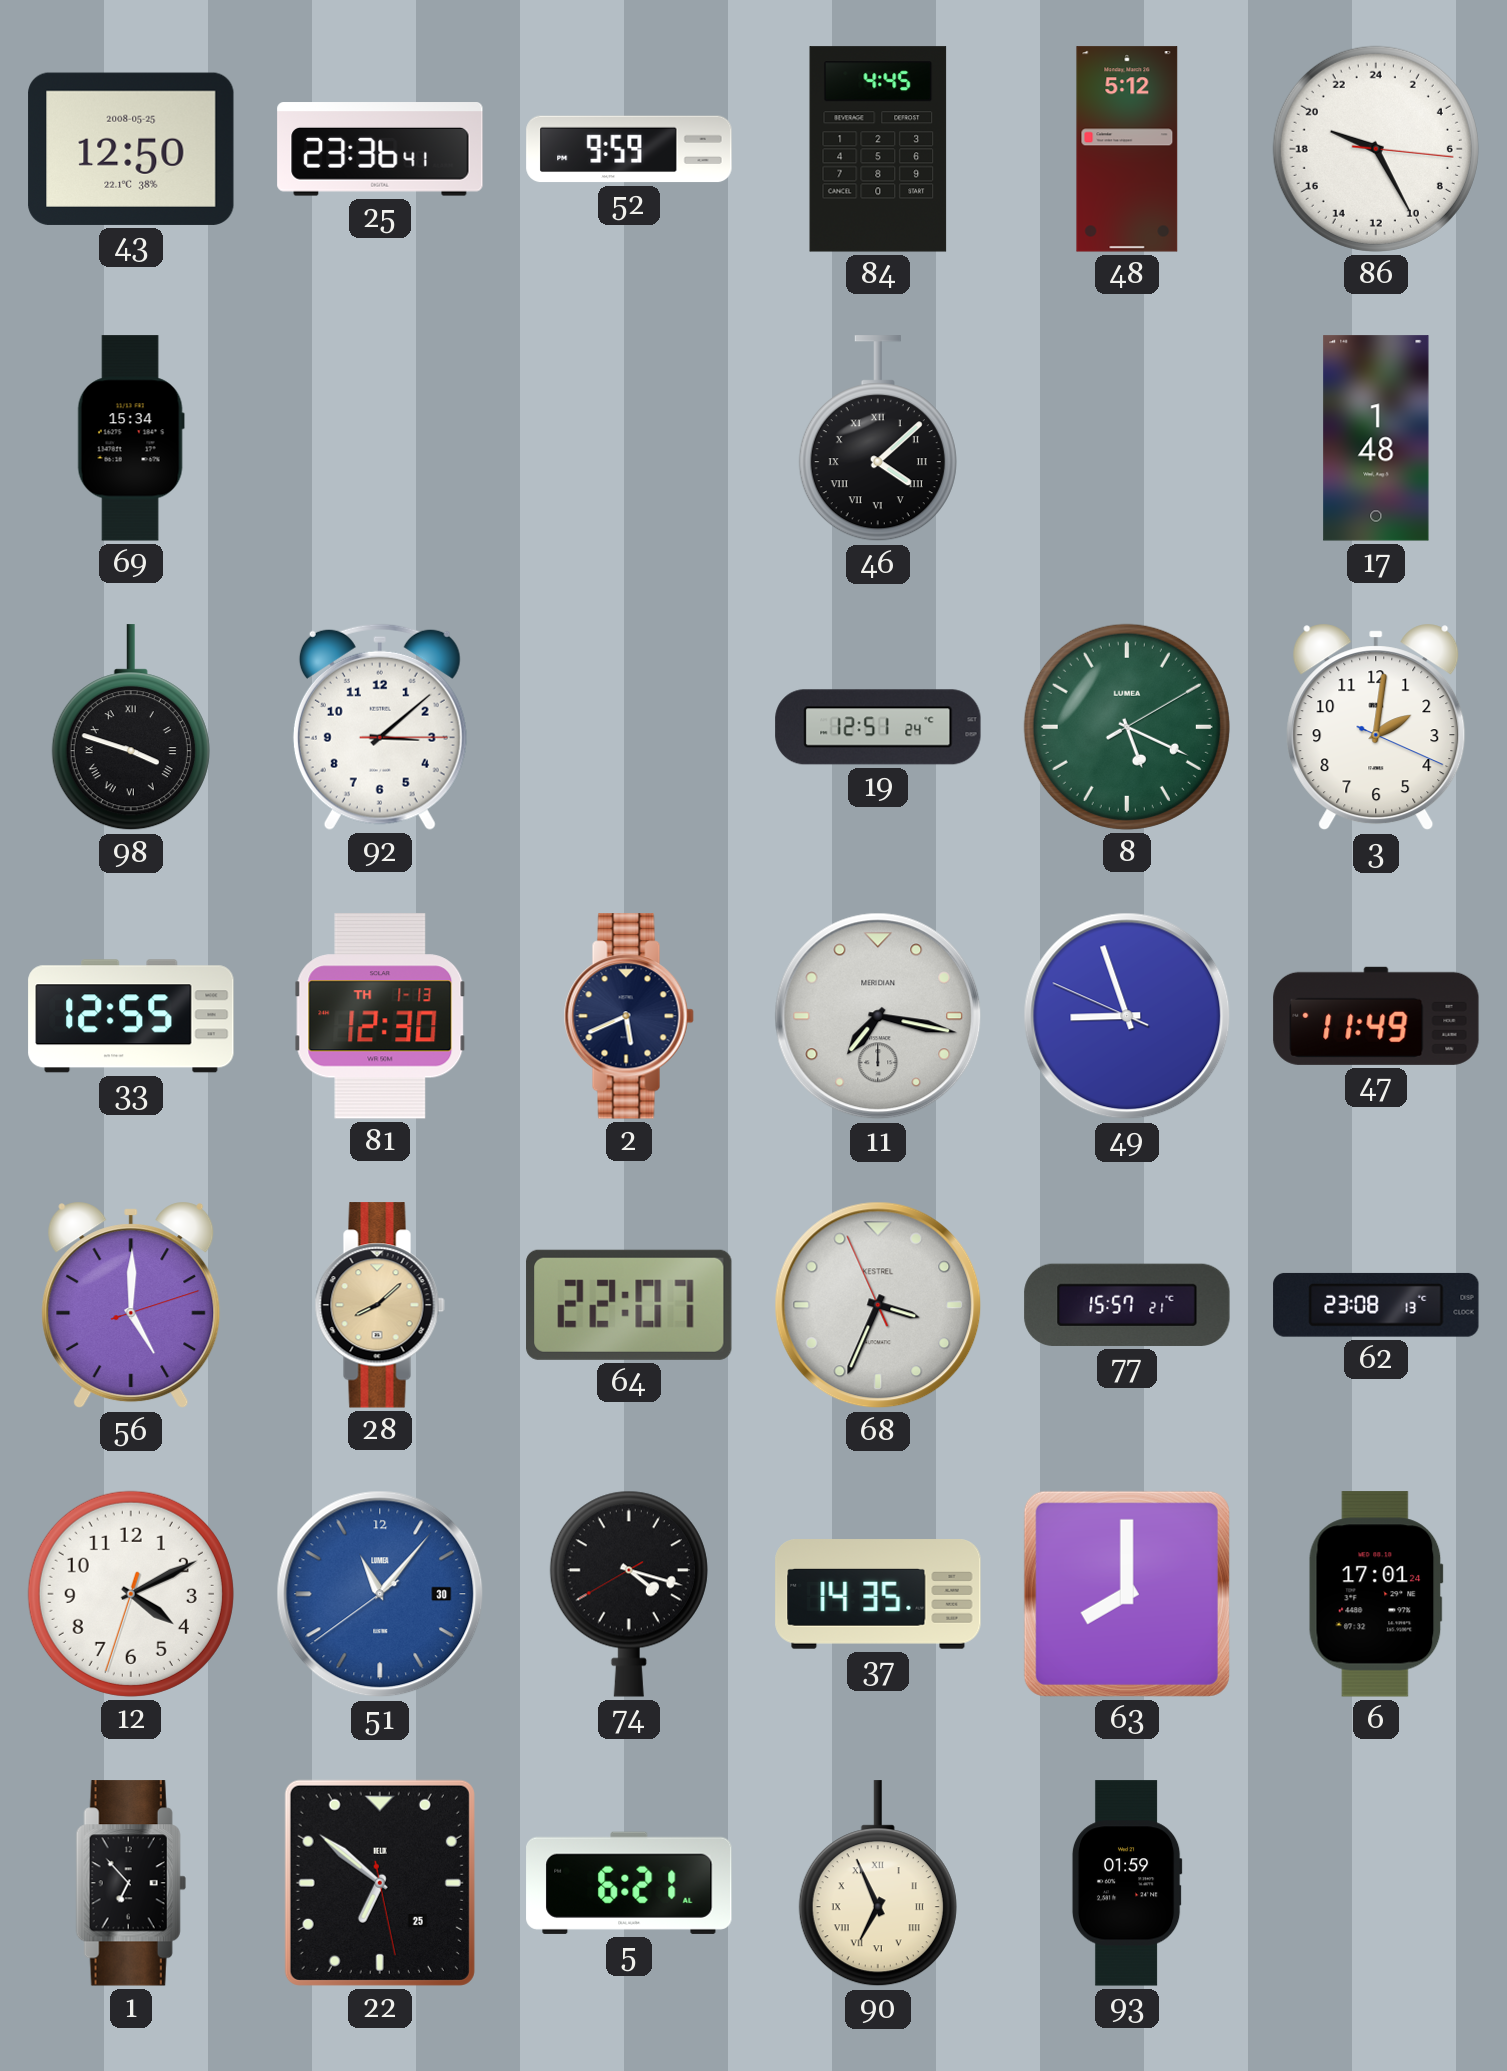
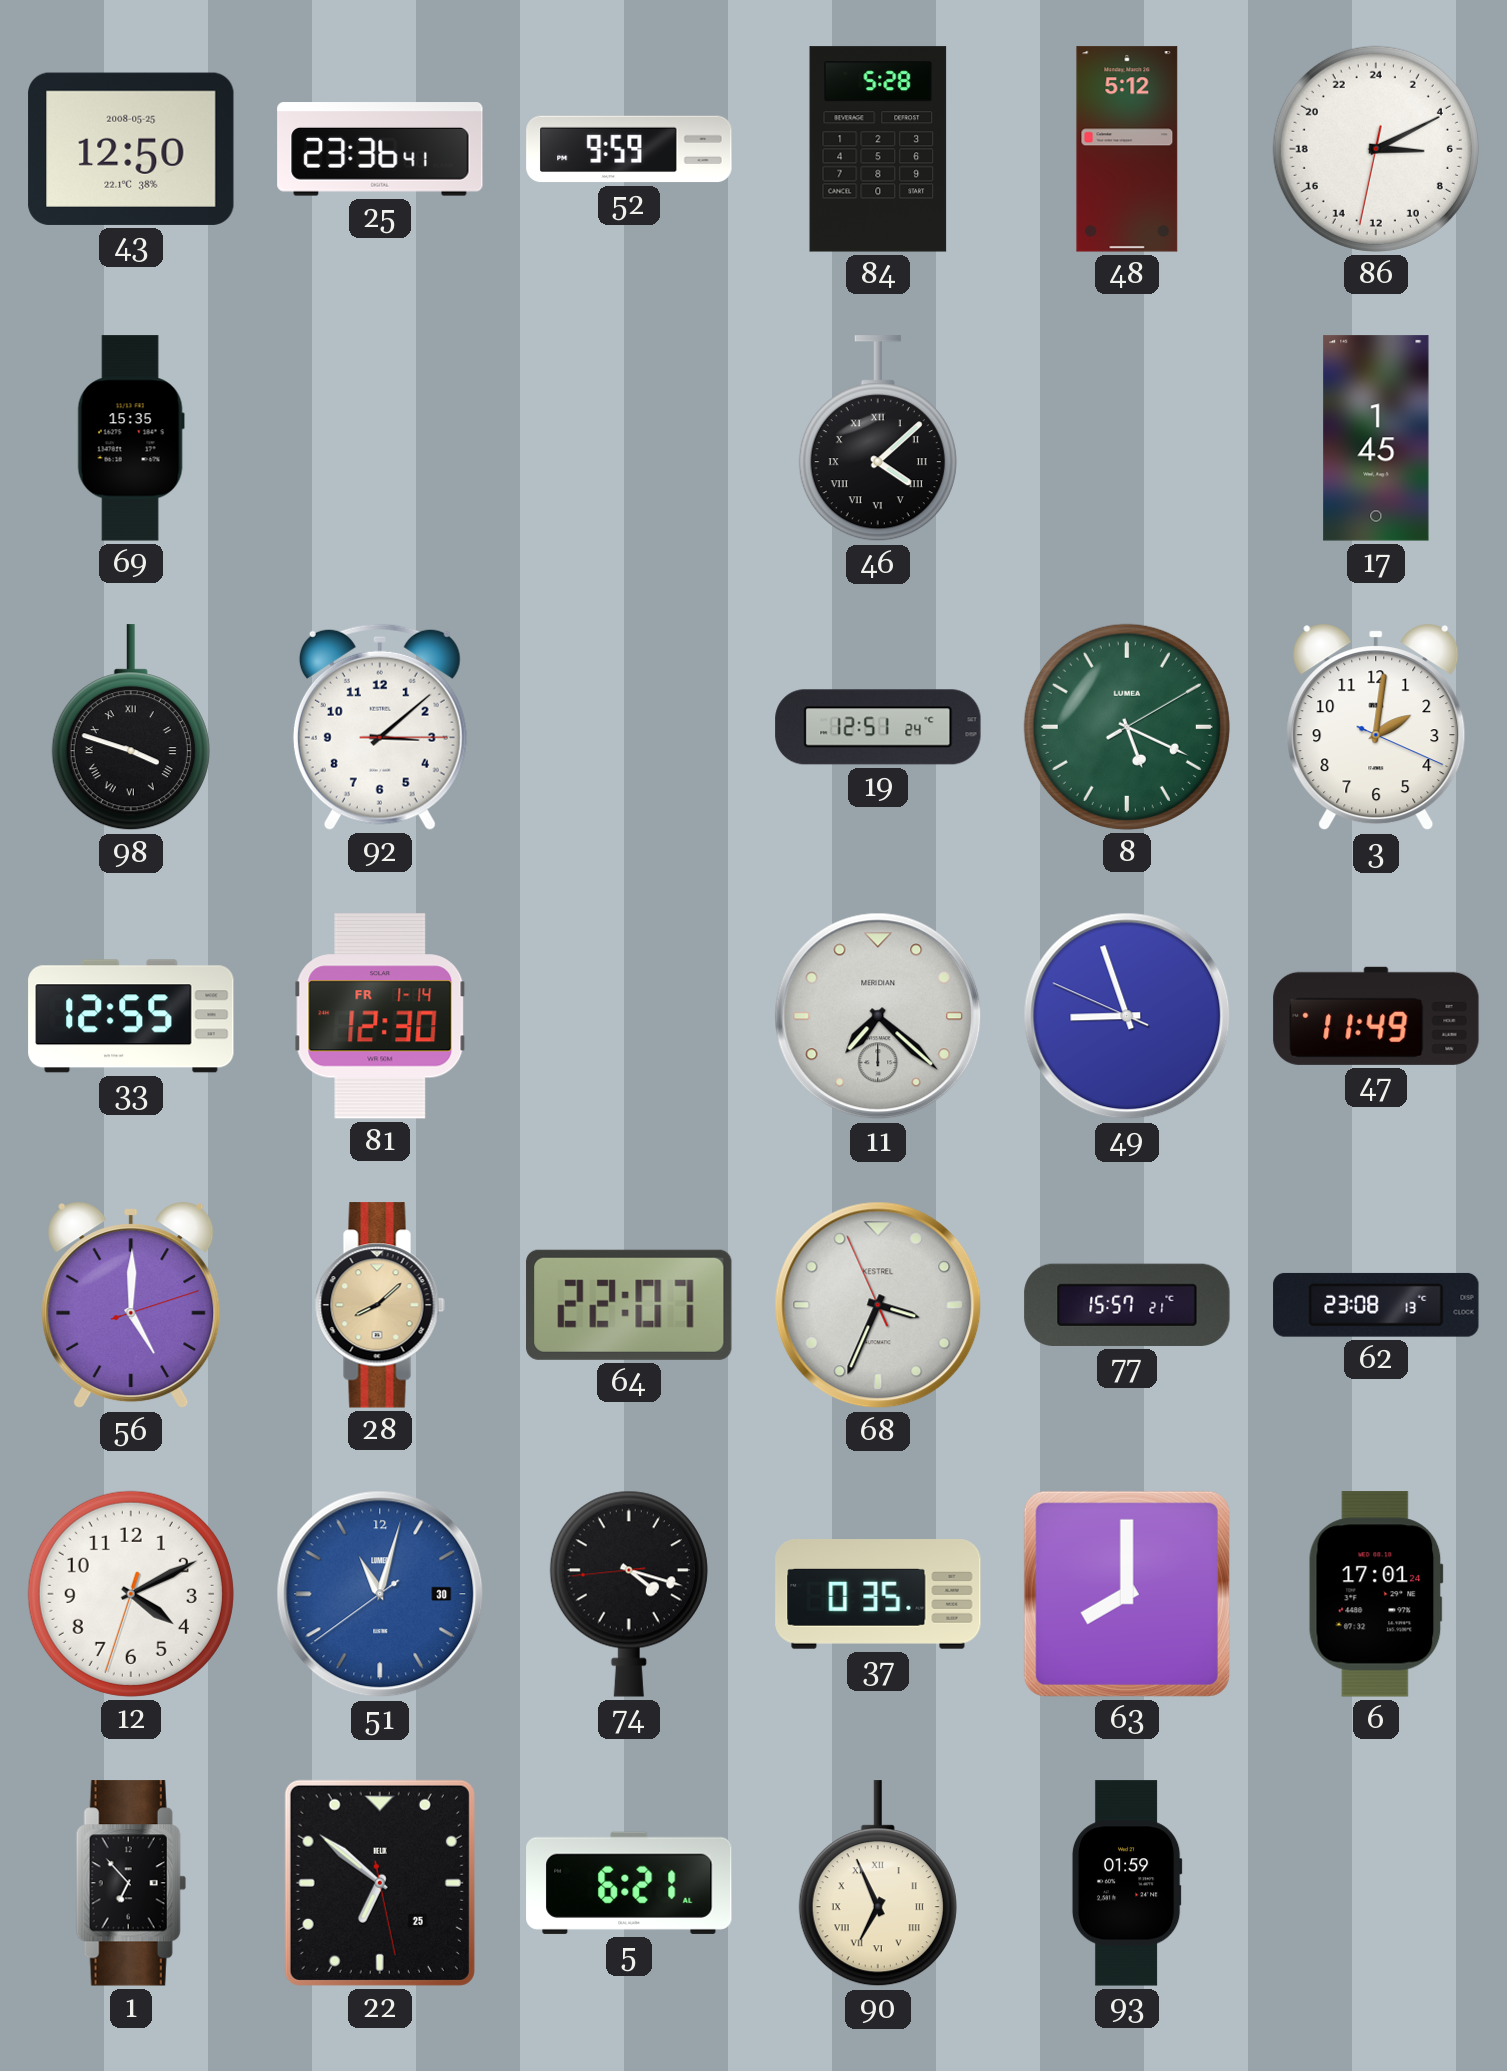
84: 4:45 -> 5:28
86: 19:25 -> 6:10
69: 15:34 -> 15:35
17: 1:48 -> 1:45
81 date: TH 1-13 -> FR 1-14
2: 5:41 -> none
11: 7:17 -> 7:22
51: 11:06 -> 11:02
74: 4:17:40 -> 4:17:44
37: 14:35 -> 0:35
